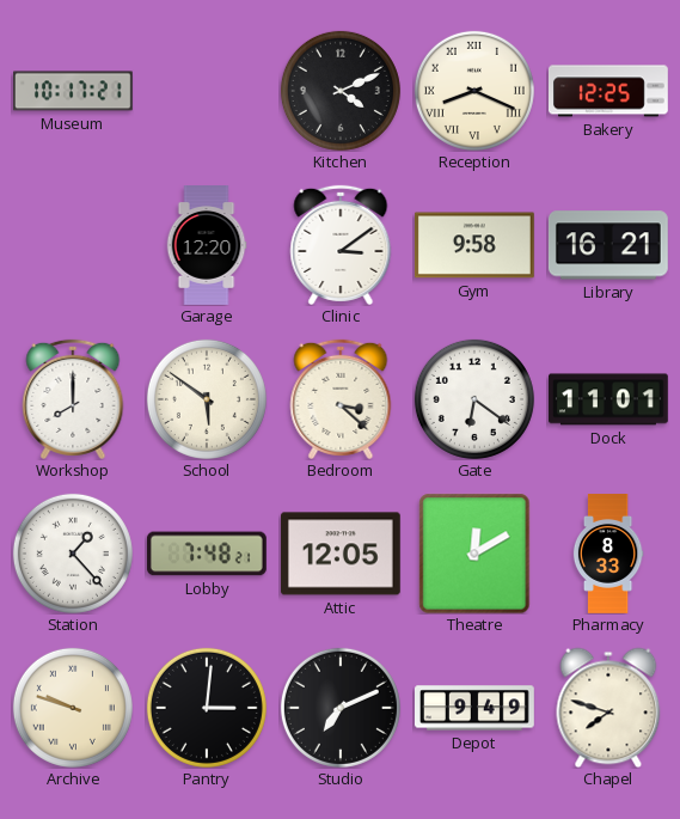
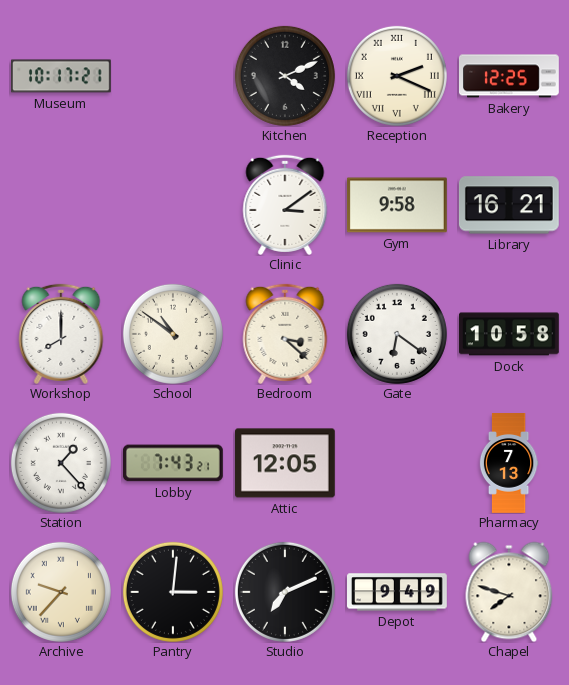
Reception: 8:19 -> 2:19
Garage: 12:20 -> none
School: 5:51 -> 10:51
Dock: 11:01 -> 10:58
Lobby: 7:48 -> 7:43
Theatre: 12:10 -> none
Pharmacy: 8:33 -> 7:13
Archive: 9:48 -> 9:37
